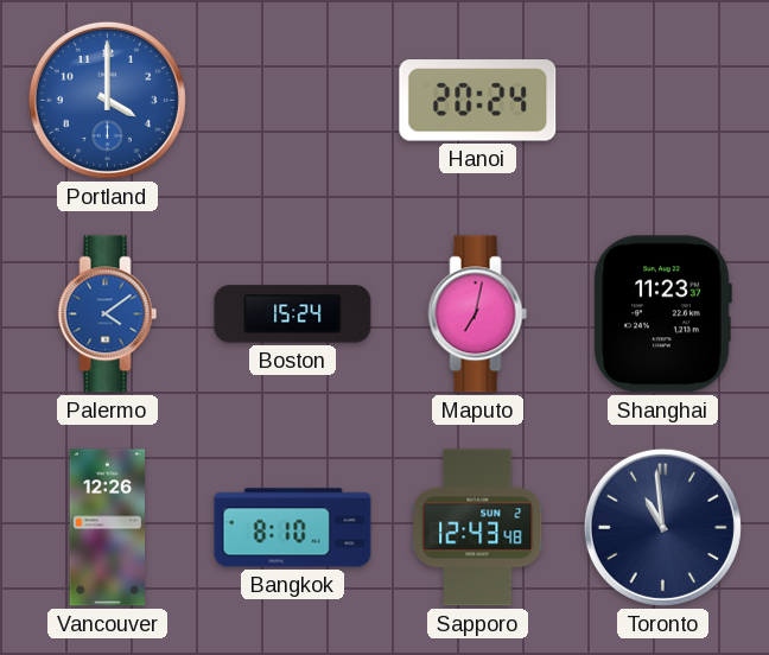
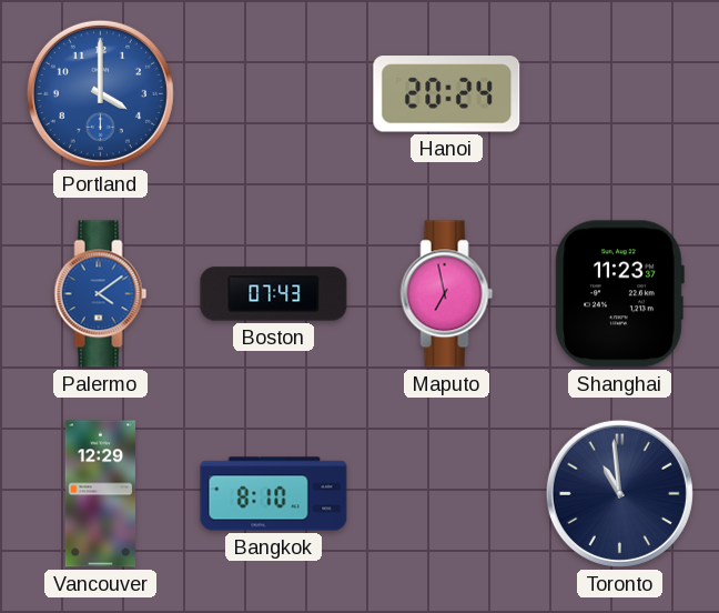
Boston: 15:24 -> 07:43
Maputo: 7:02 -> 6:58
Vancouver: 12:26 -> 12:29
Sapporo: 12:43 -> none
